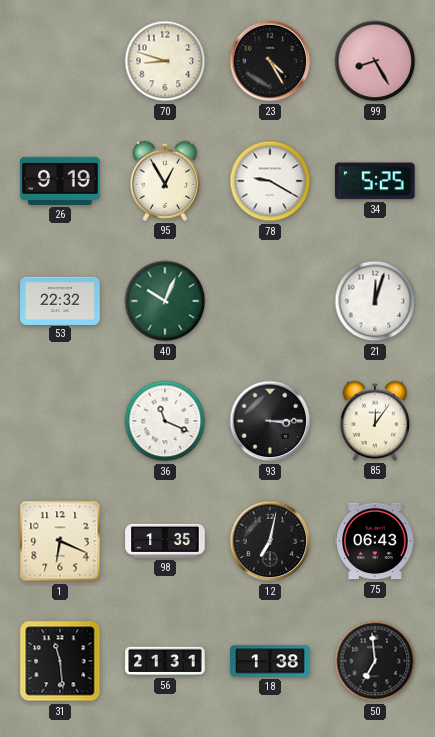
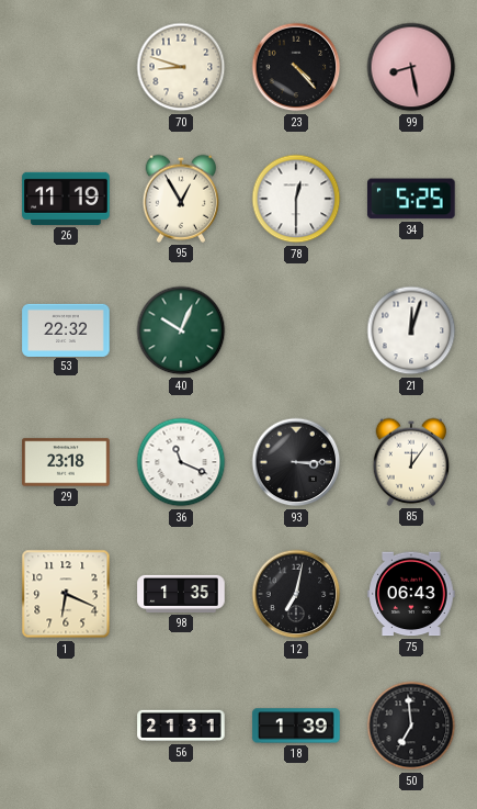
23: 4:25 -> 4:23
99: 8:25 -> 8:28
26: 9:19 -> 11:19
78: 9:20 -> 12:30
29: none -> 23:18
31: 11:29 -> none
18: 1:38 -> 1:39
